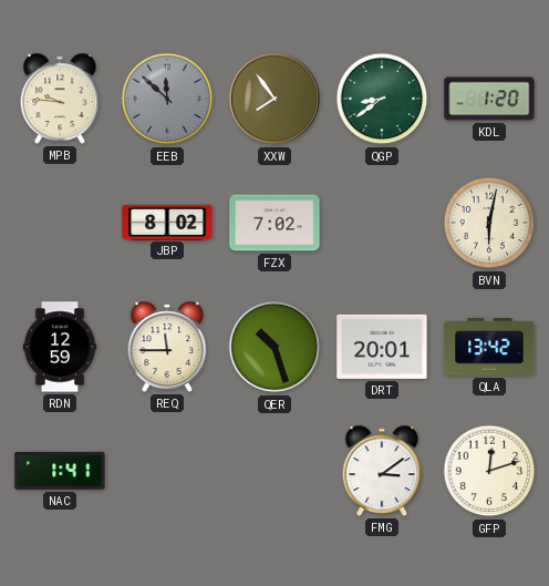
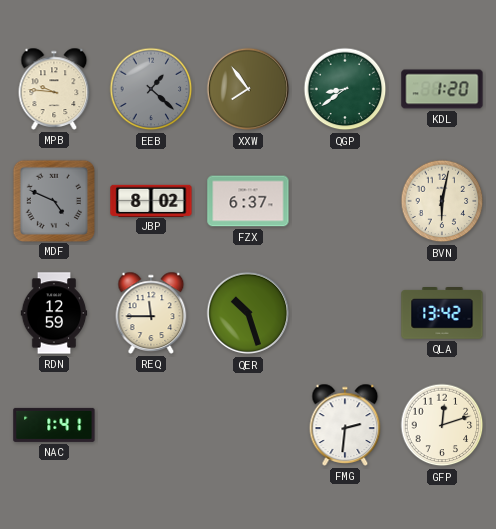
EEB: 11:52 -> 1:22
MDF: none -> 4:49
FZX: 7:02 -> 6:37
DRT: 20:01 -> none
FMG: 3:09 -> 2:31
